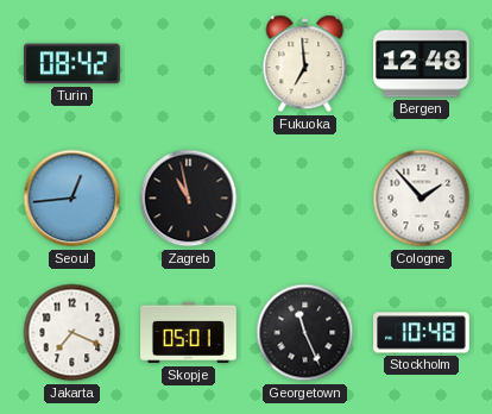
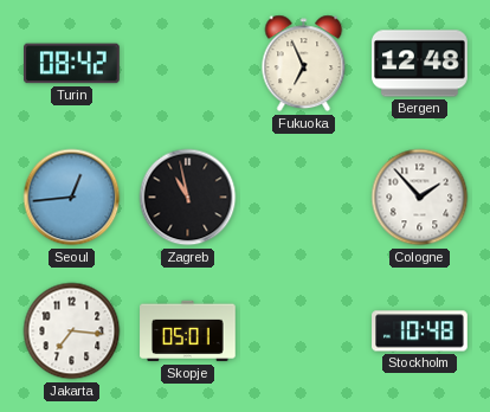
Fukuoka: 6:59 -> 6:56
Jakarta: 7:19 -> 7:16
Georgetown: 11:26 -> none
